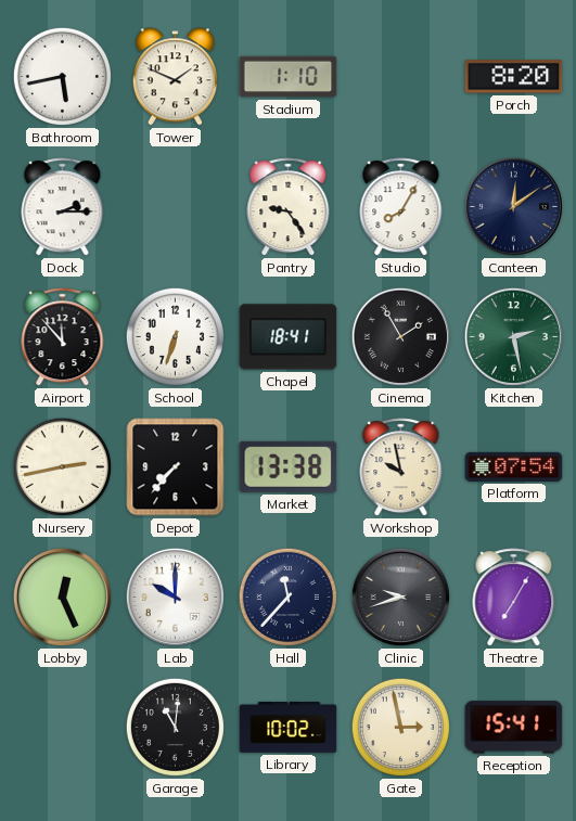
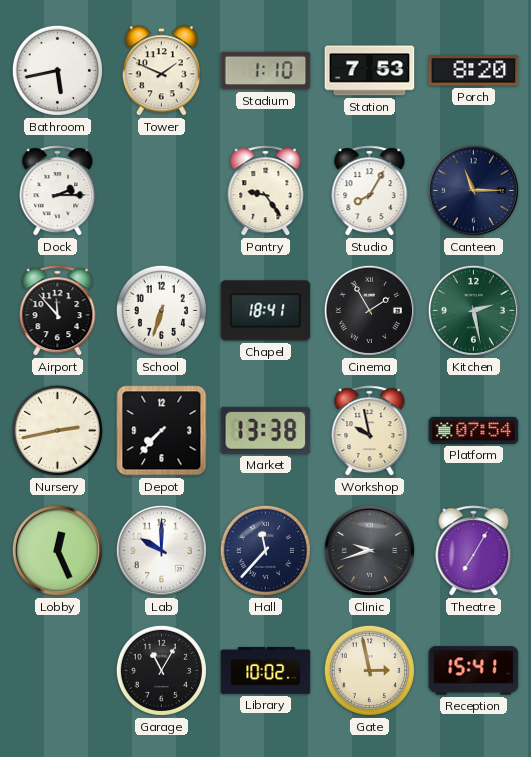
Station: none -> 7:53
Canteen: 12:09 -> 11:15
Garage: 11:01 -> 11:05
